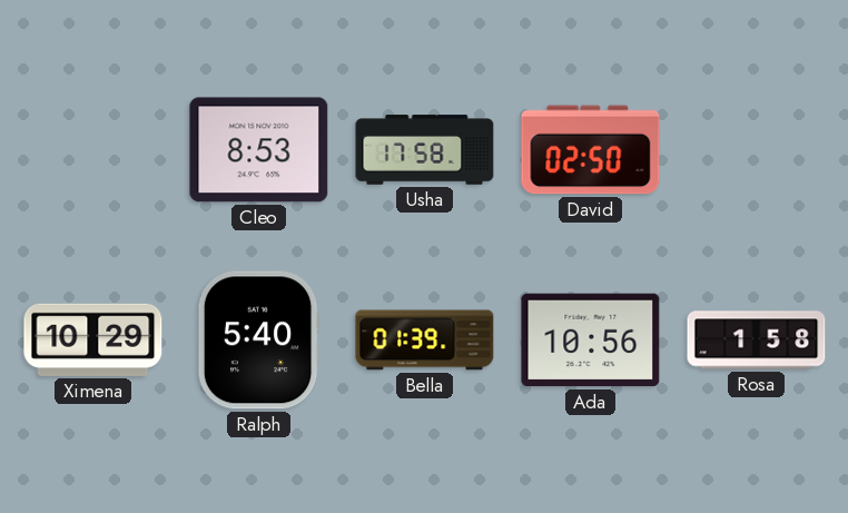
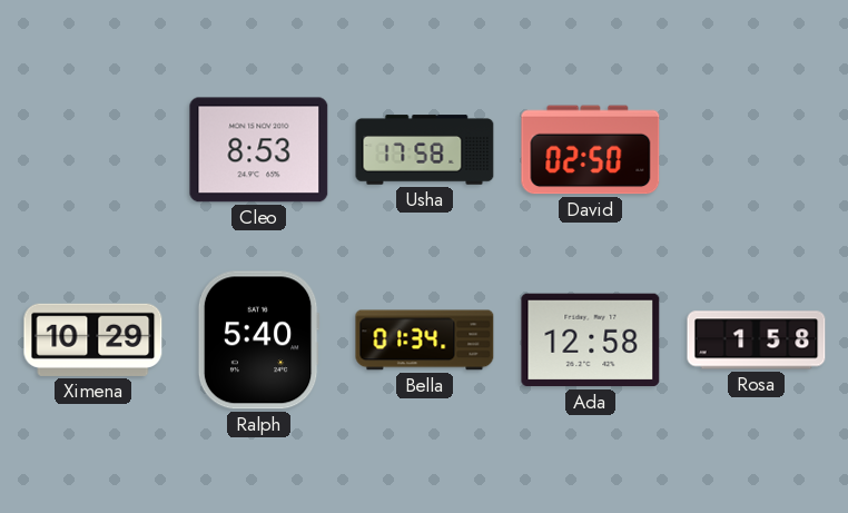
Bella: 01:39 -> 01:34
Ada: 10:56 -> 12:58
